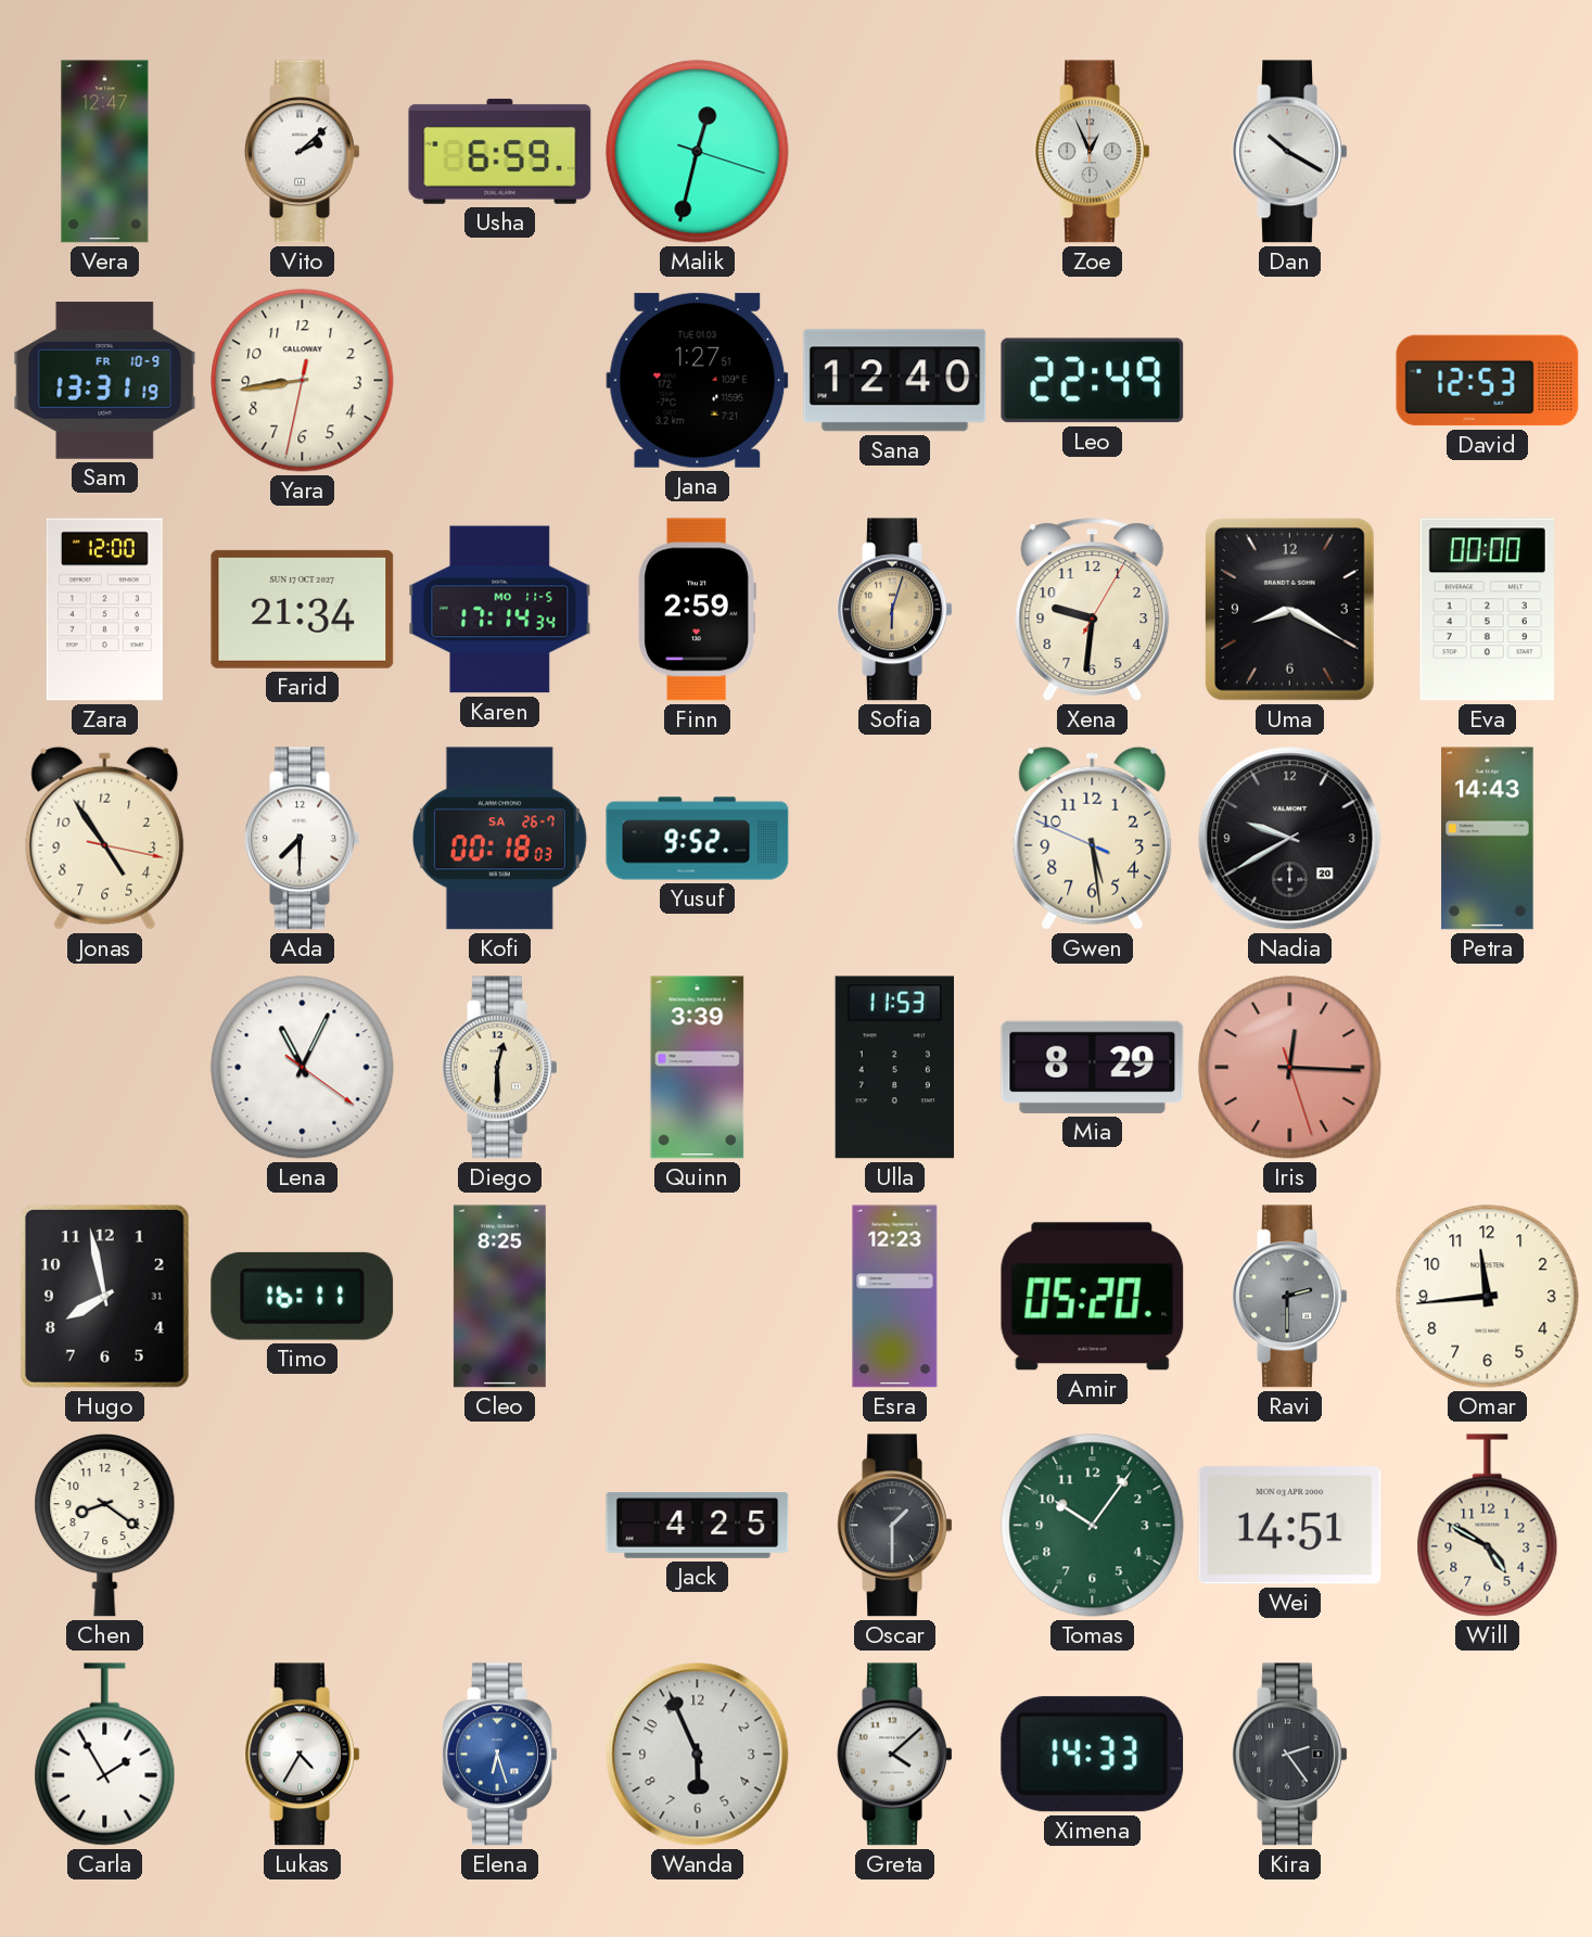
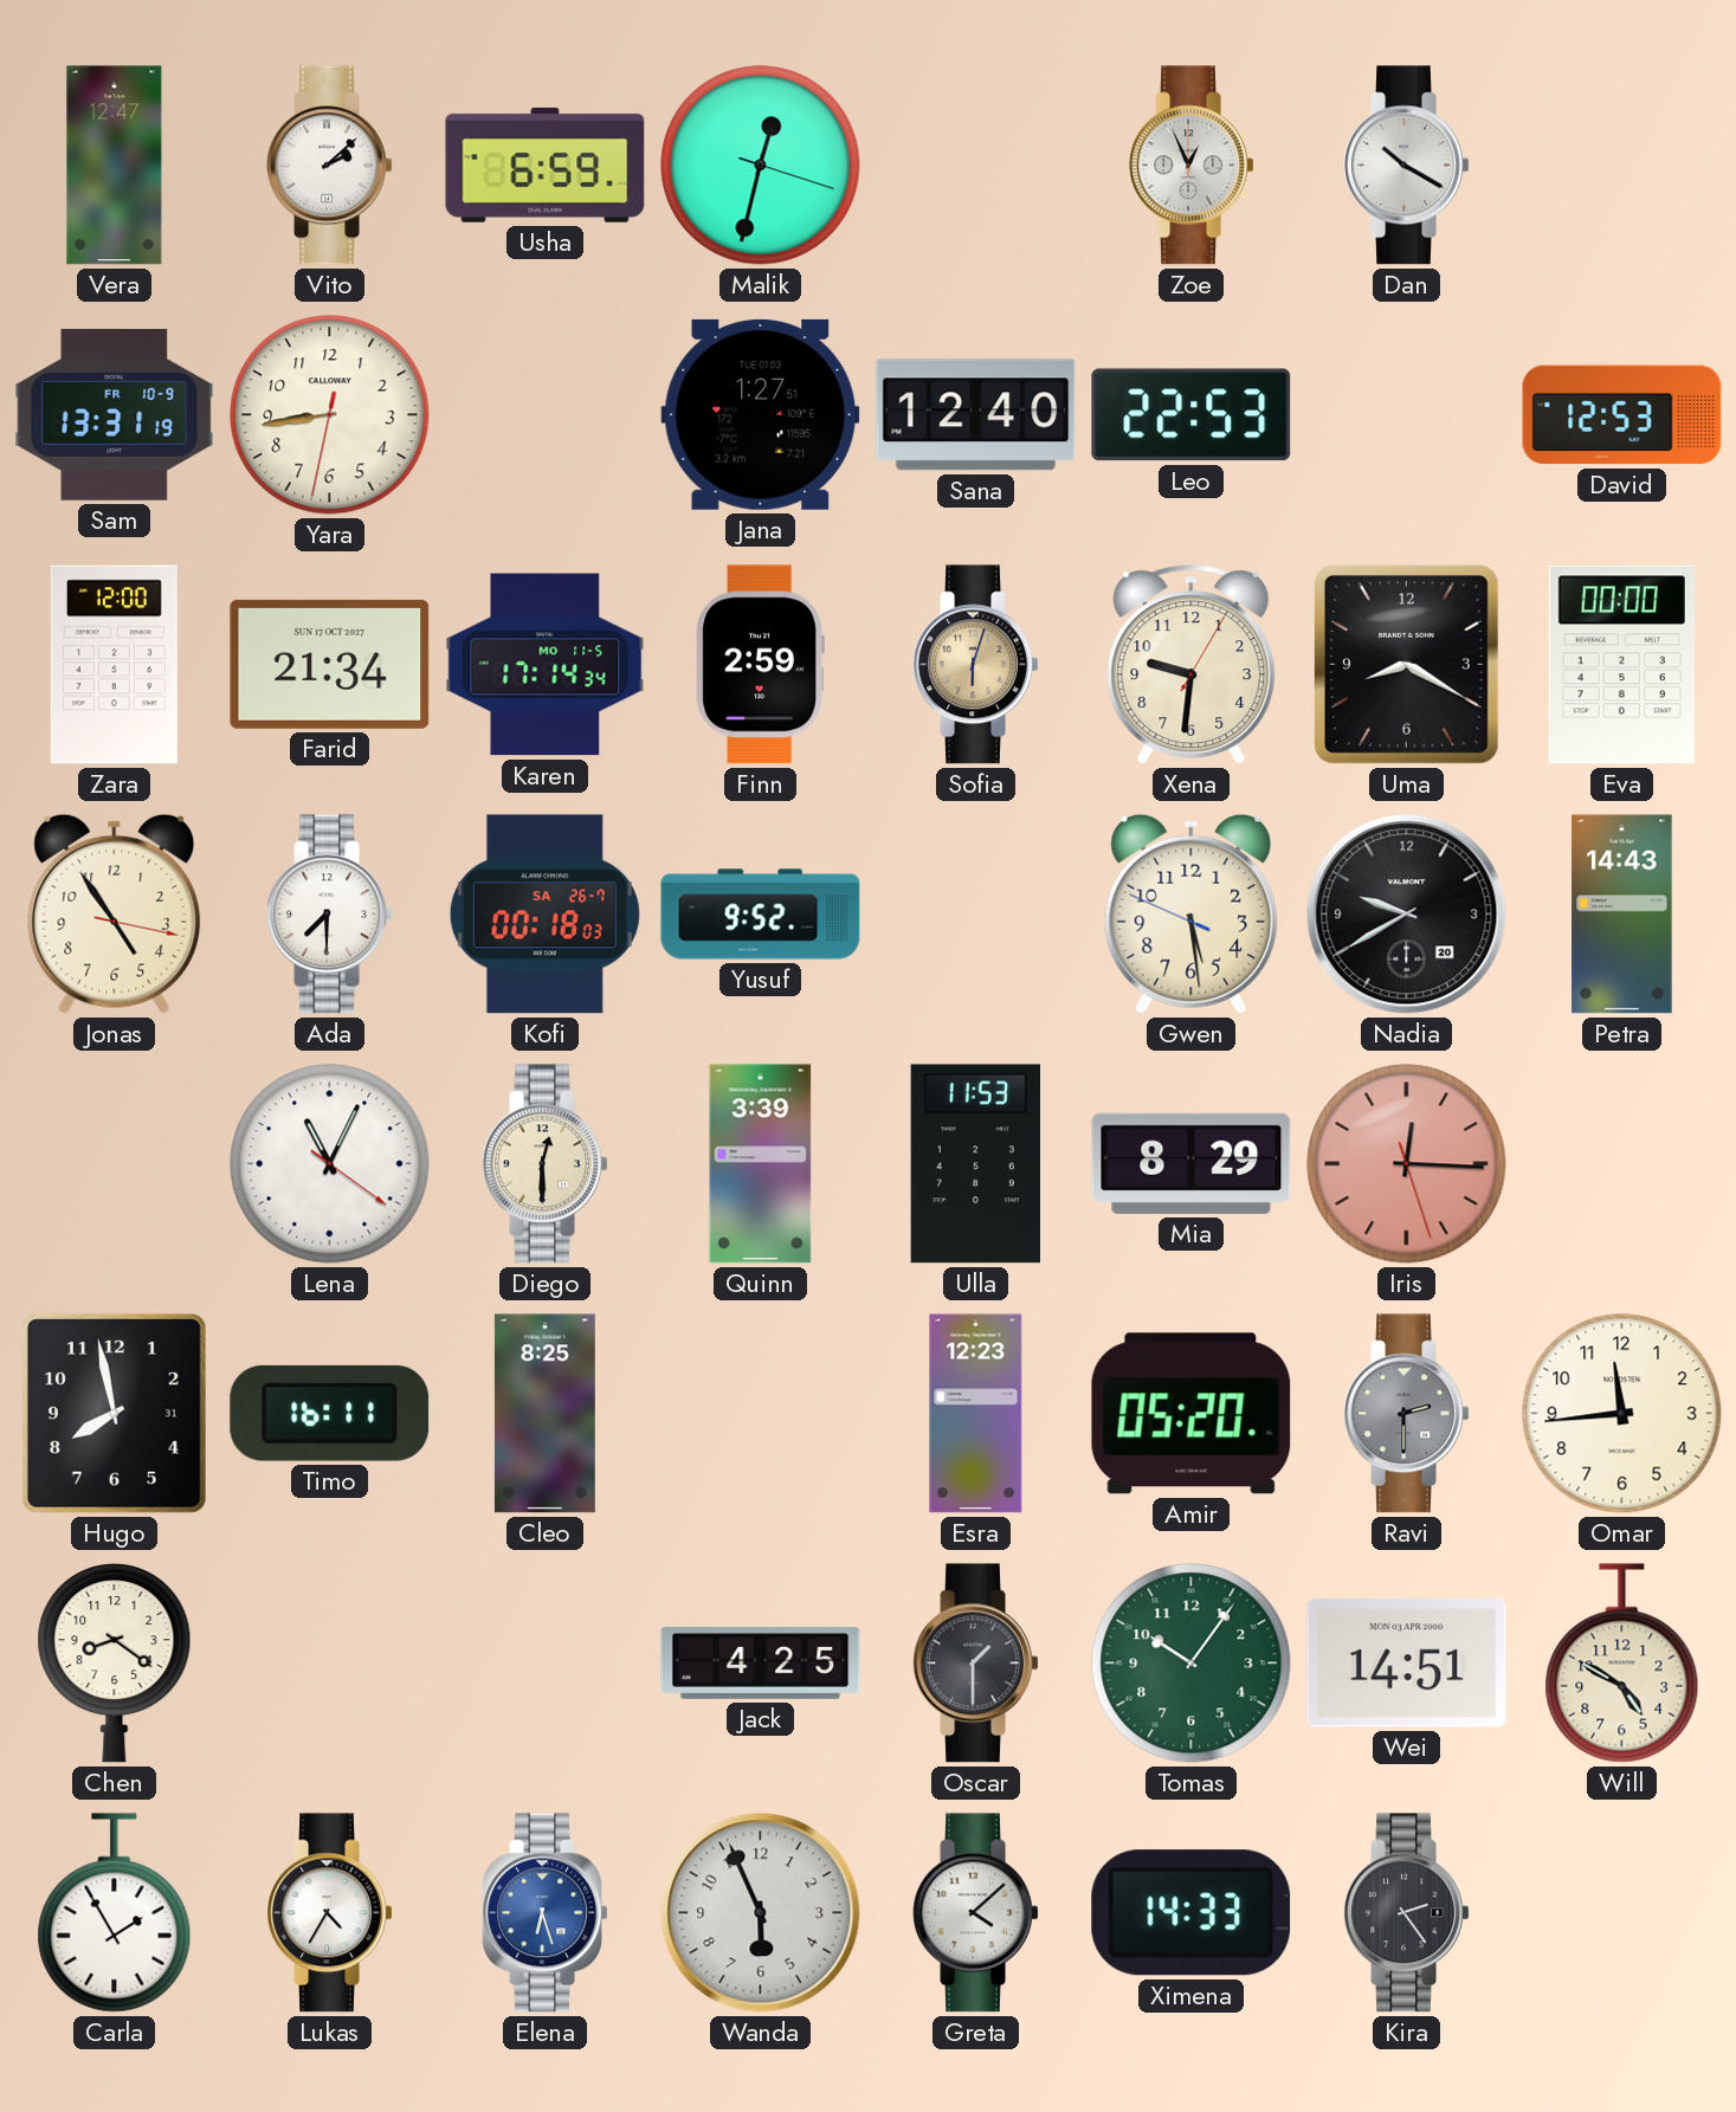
Leo: 22:49 -> 22:53
